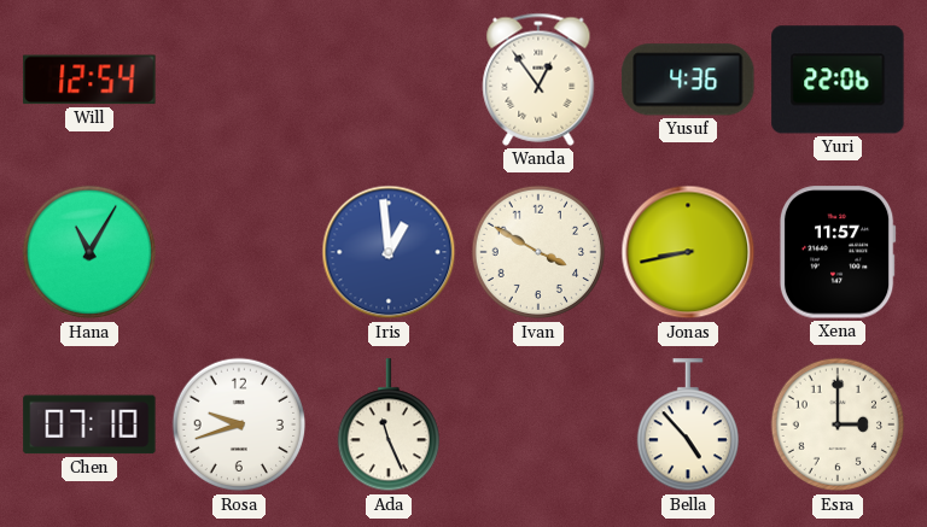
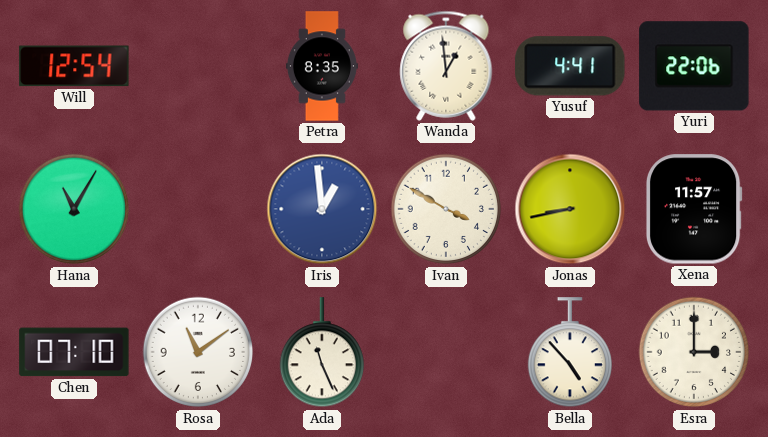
Petra: none -> 8:35
Wanda: 12:54 -> 12:59
Yusuf: 4:36 -> 4:41
Rosa: 9:42 -> 11:09
